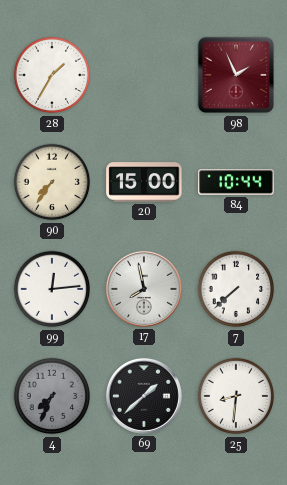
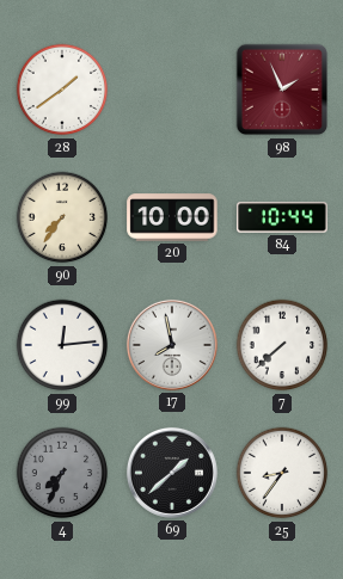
28: 1:35 -> 1:39
20: 15:00 -> 10:00
25: 8:31 -> 8:36
